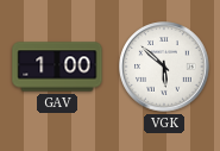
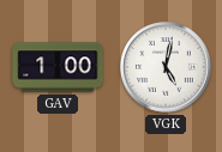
VGK: 5:52 -> 5:02
